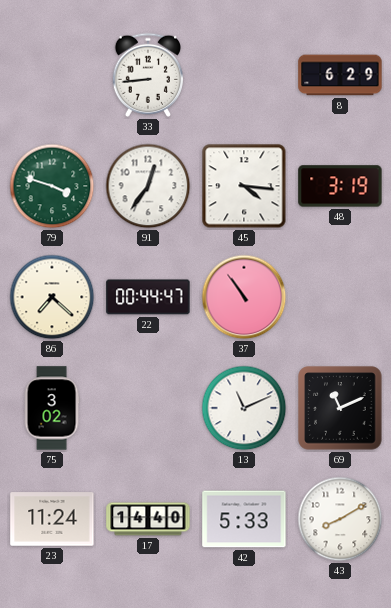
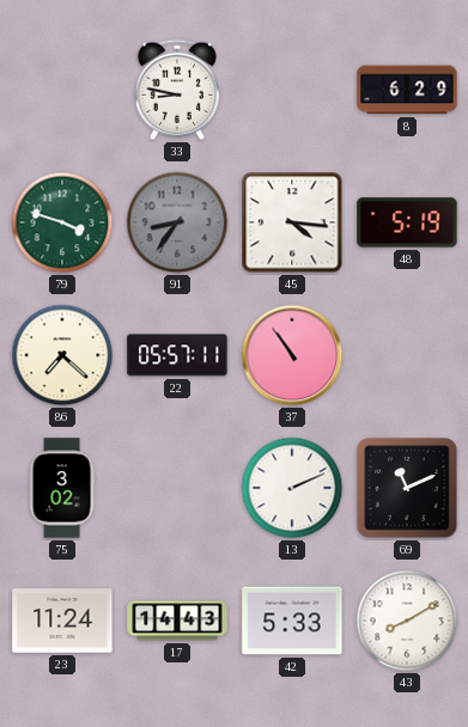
33: 8:44 -> 8:47
91: 12:36 -> 8:36
91 dial: white -> grey
48: 3:19 -> 5:19
22: 00:44 -> 05:57
13: 11:11 -> 2:11
17: 14:40 -> 14:43
